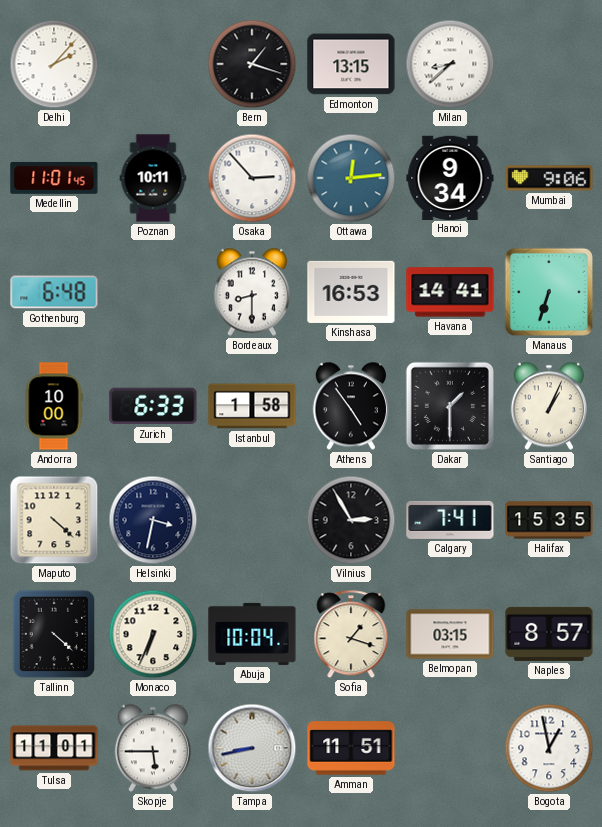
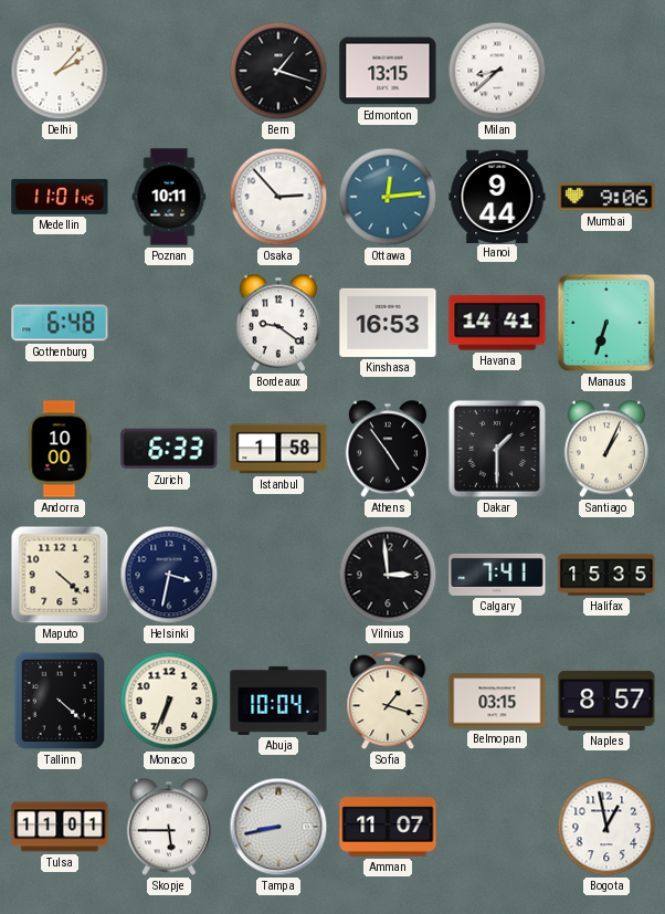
Hanoi: 9:34 -> 9:44
Bordeaux: 8:30 -> 9:21
Vilnius: 2:55 -> 2:59
Amman: 11:51 -> 11:07
